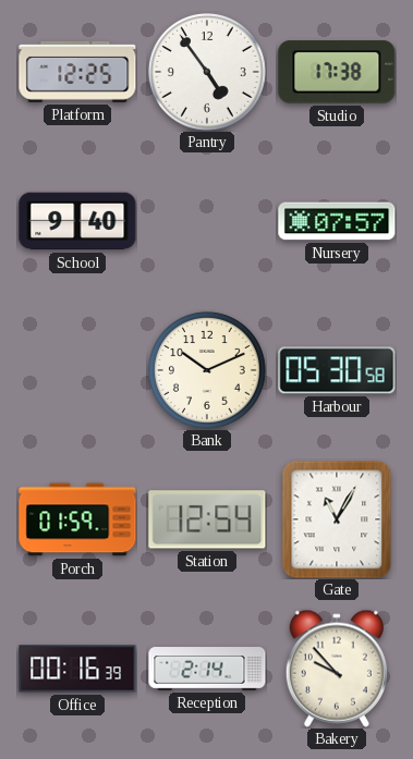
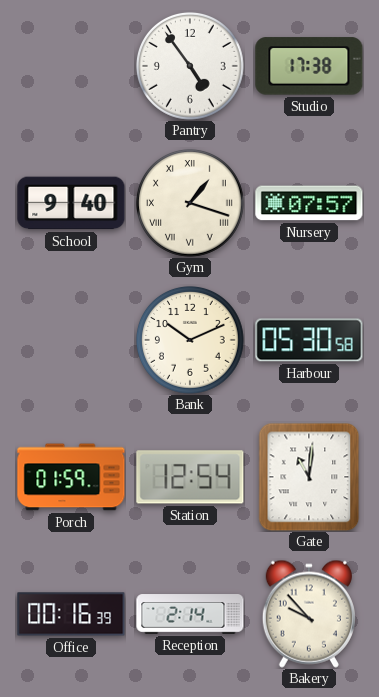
Platform: 12:25 -> none
Gym: none -> 1:18
Gate: 11:05 -> 11:01
